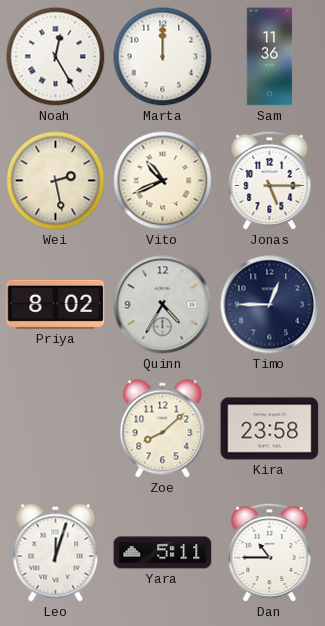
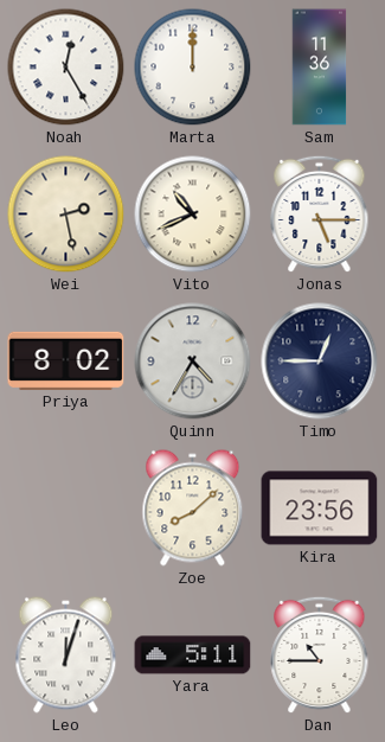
Kira: 23:58 -> 23:56
